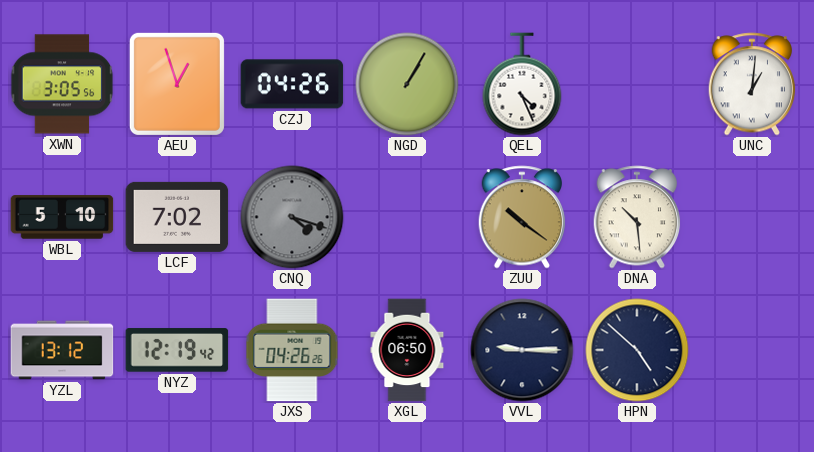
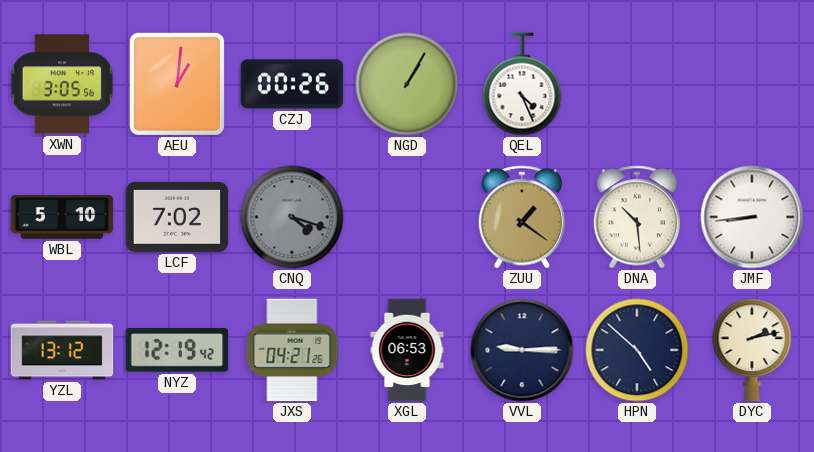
AEU: 12:57 -> 1:01
CZJ: 04:26 -> 00:26
UNC: 1:01 -> none
ZUU: 10:21 -> 1:21
JMF: none -> 8:44
JXS: 04:26 -> 04:21
XGL: 06:50 -> 06:53
DYC: none -> 2:13
